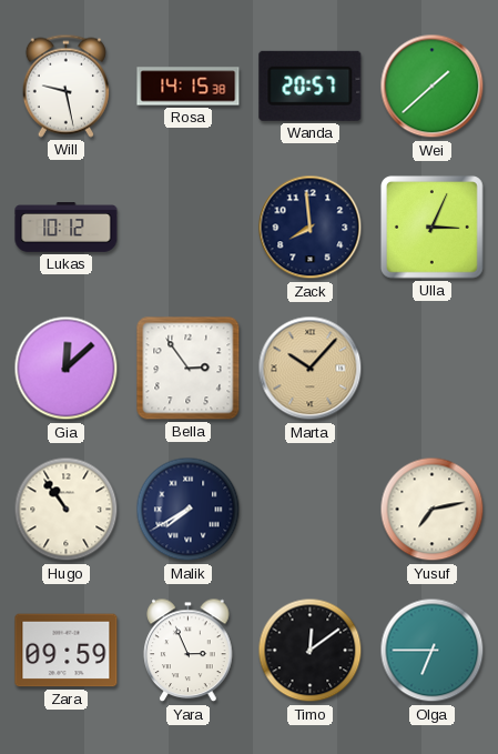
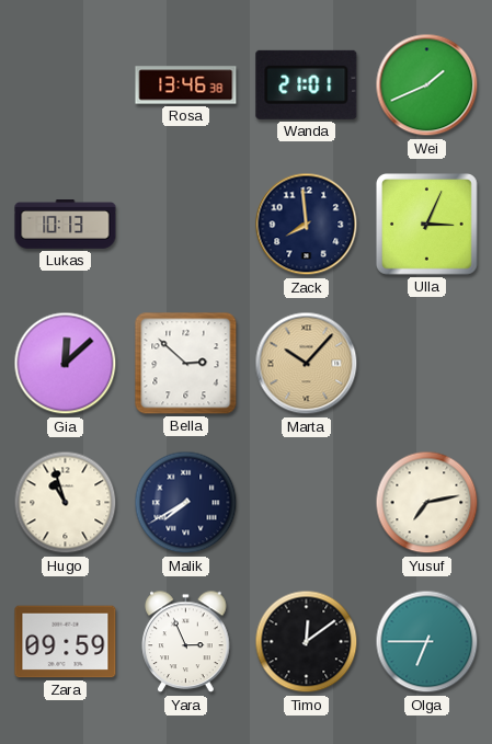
Will: 9:28 -> none
Rosa: 14:15 -> 13:46
Wanda: 20:57 -> 21:01
Wei: 1:38 -> 1:41
Lukas: 10:12 -> 10:13
Bella: 2:54 -> 2:52
Hugo: 10:54 -> 10:57
